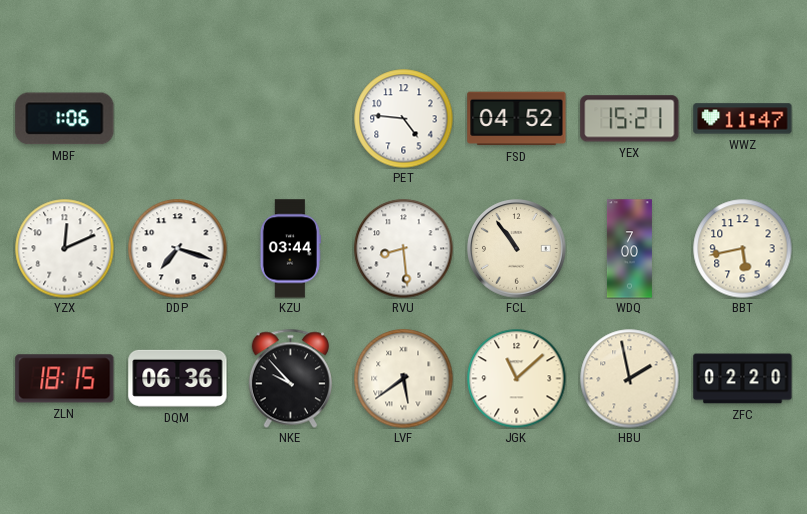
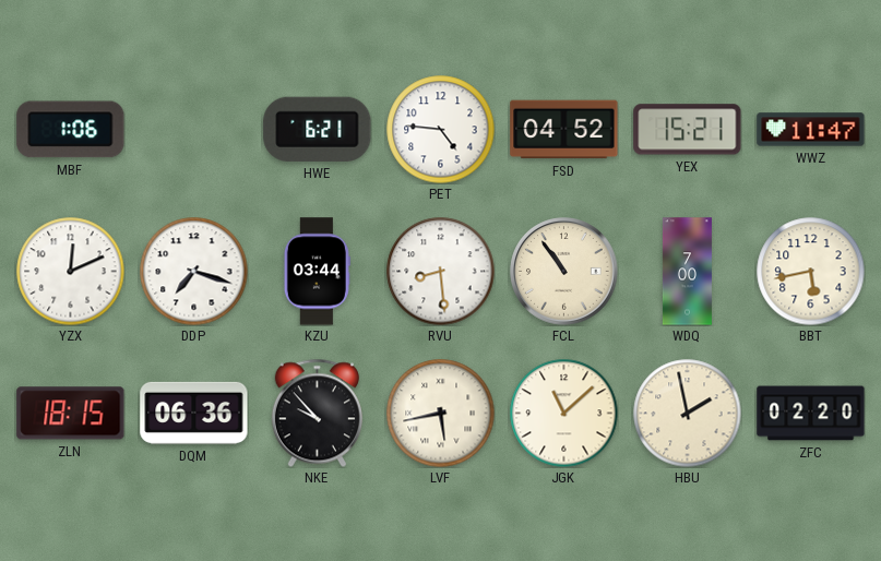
HWE: none -> 6:21
LVF: 5:39 -> 5:43
